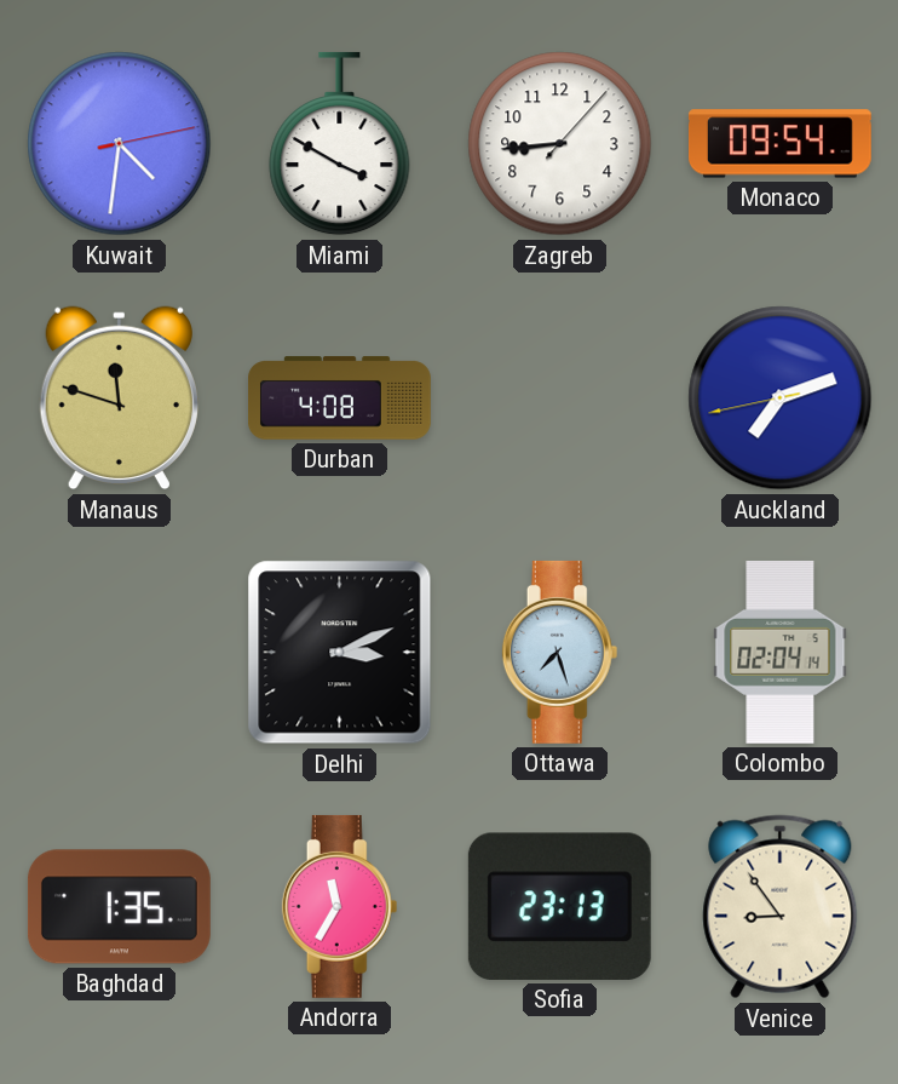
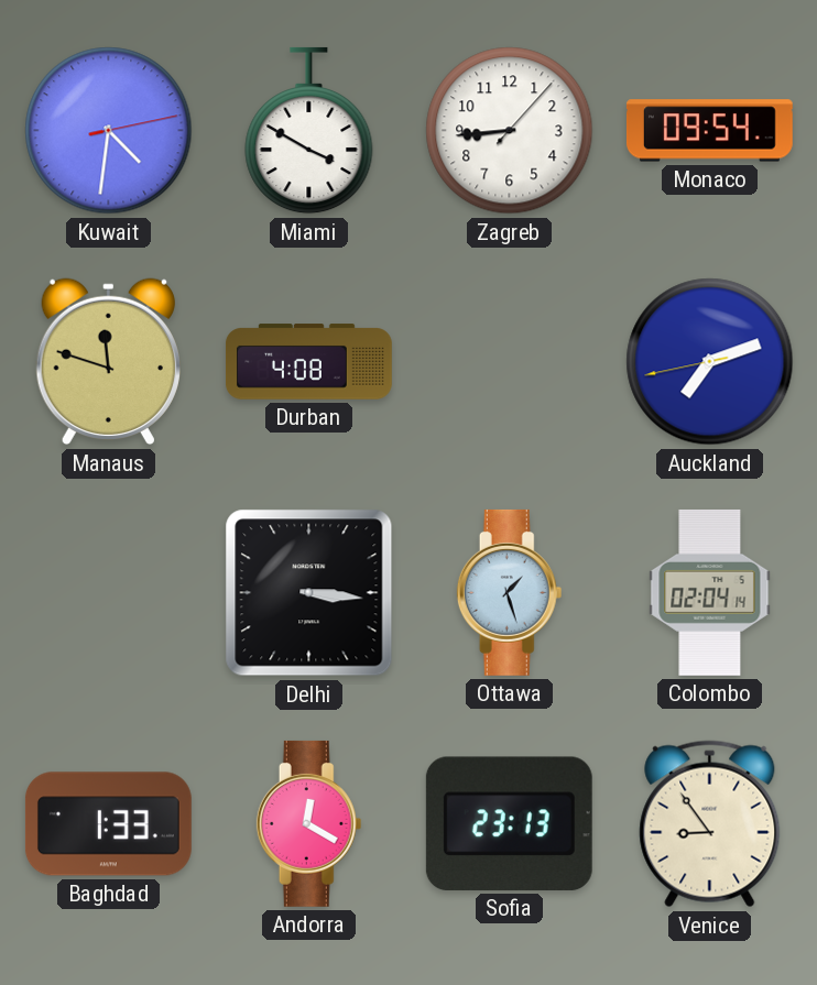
Delhi: 3:11 -> 3:16
Ottawa: 7:27 -> 1:27
Baghdad: 1:35 -> 1:33
Andorra: 11:35 -> 12:20
